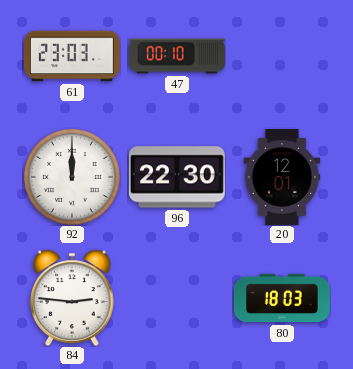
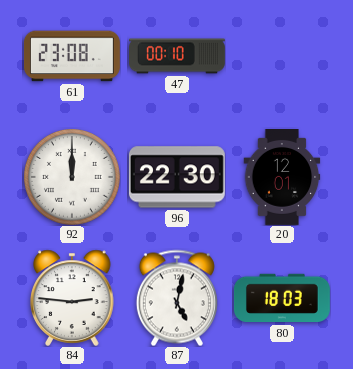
61: 23:03 -> 23:08
87: none -> 5:02
